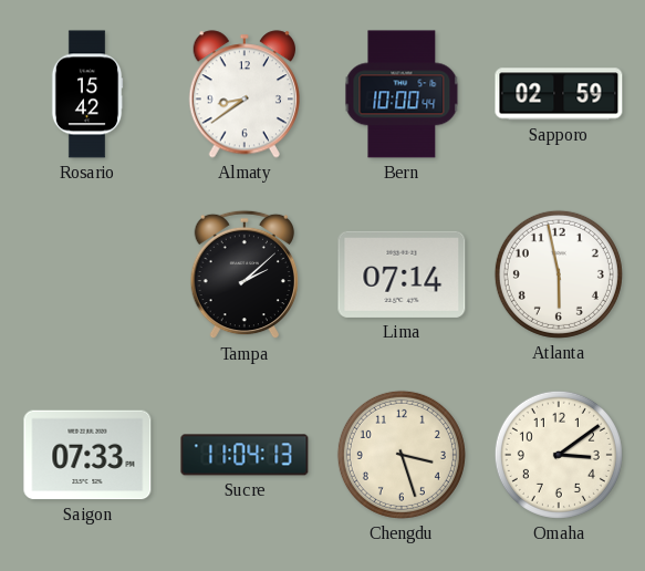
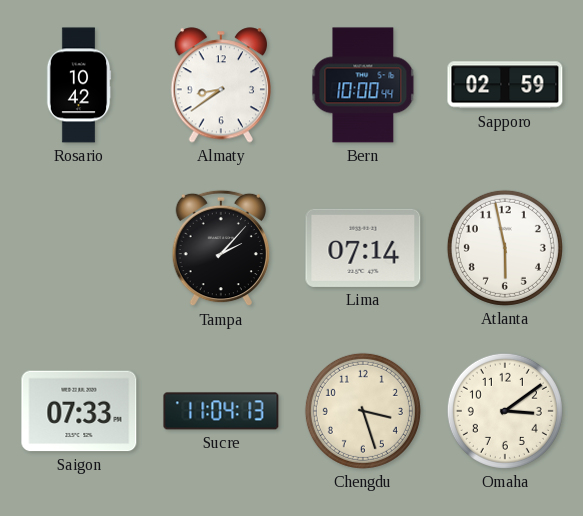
Rosario: 15:42 -> 10:42
Tampa: 2:08 -> 2:07
